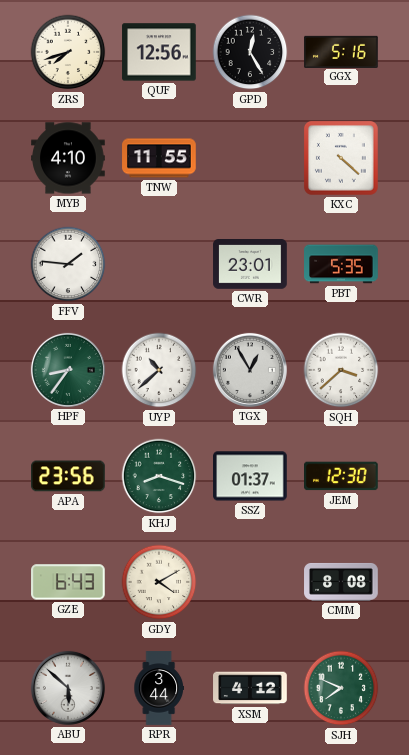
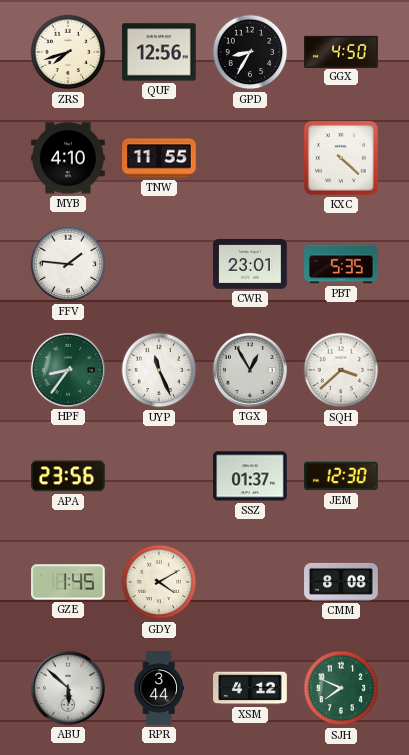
GPD: 12:25 -> 8:35
GGX: 5:16 -> 4:50
UYP: 10:38 -> 11:26
KHJ: 8:18 -> none
GZE: 6:43 -> 1:45
